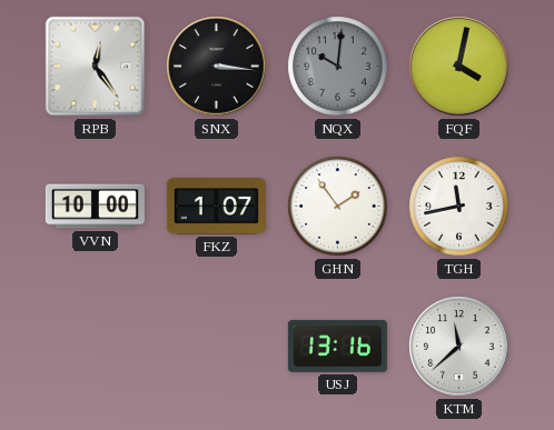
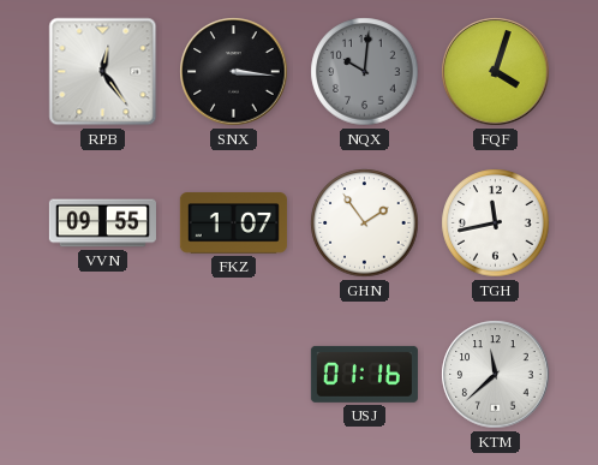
FQF: 4:02 -> 4:03
VVN: 10:00 -> 09:55
USJ: 13:16 -> 01:16
